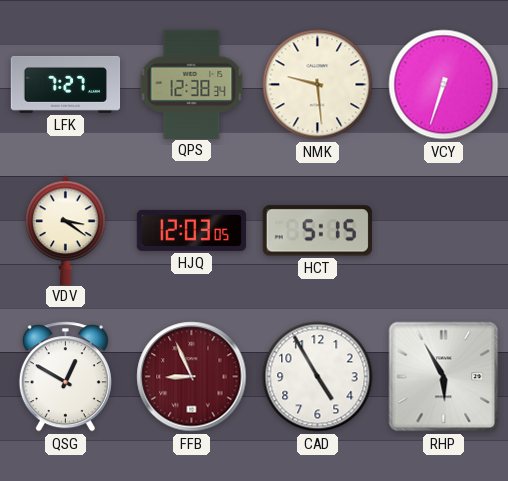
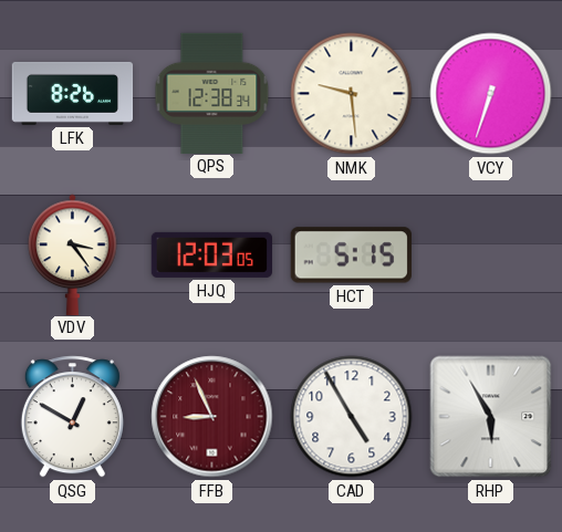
LFK: 7:27 -> 8:26
VDV: 3:21 -> 3:24
